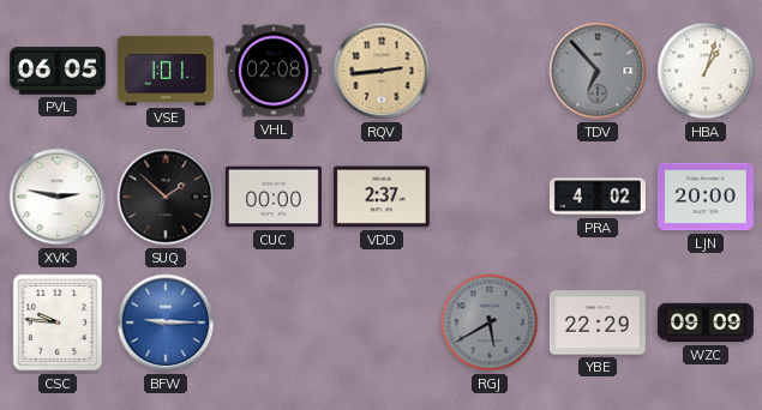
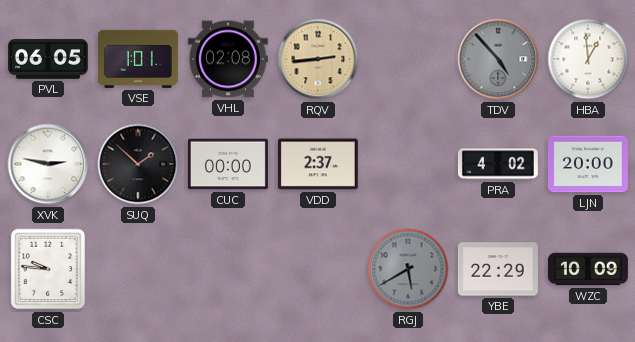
TDV: 6:53 -> 4:53
HBA: 1:03 -> 12:59
BFW: 9:15 -> none
WZC: 09:09 -> 10:09
